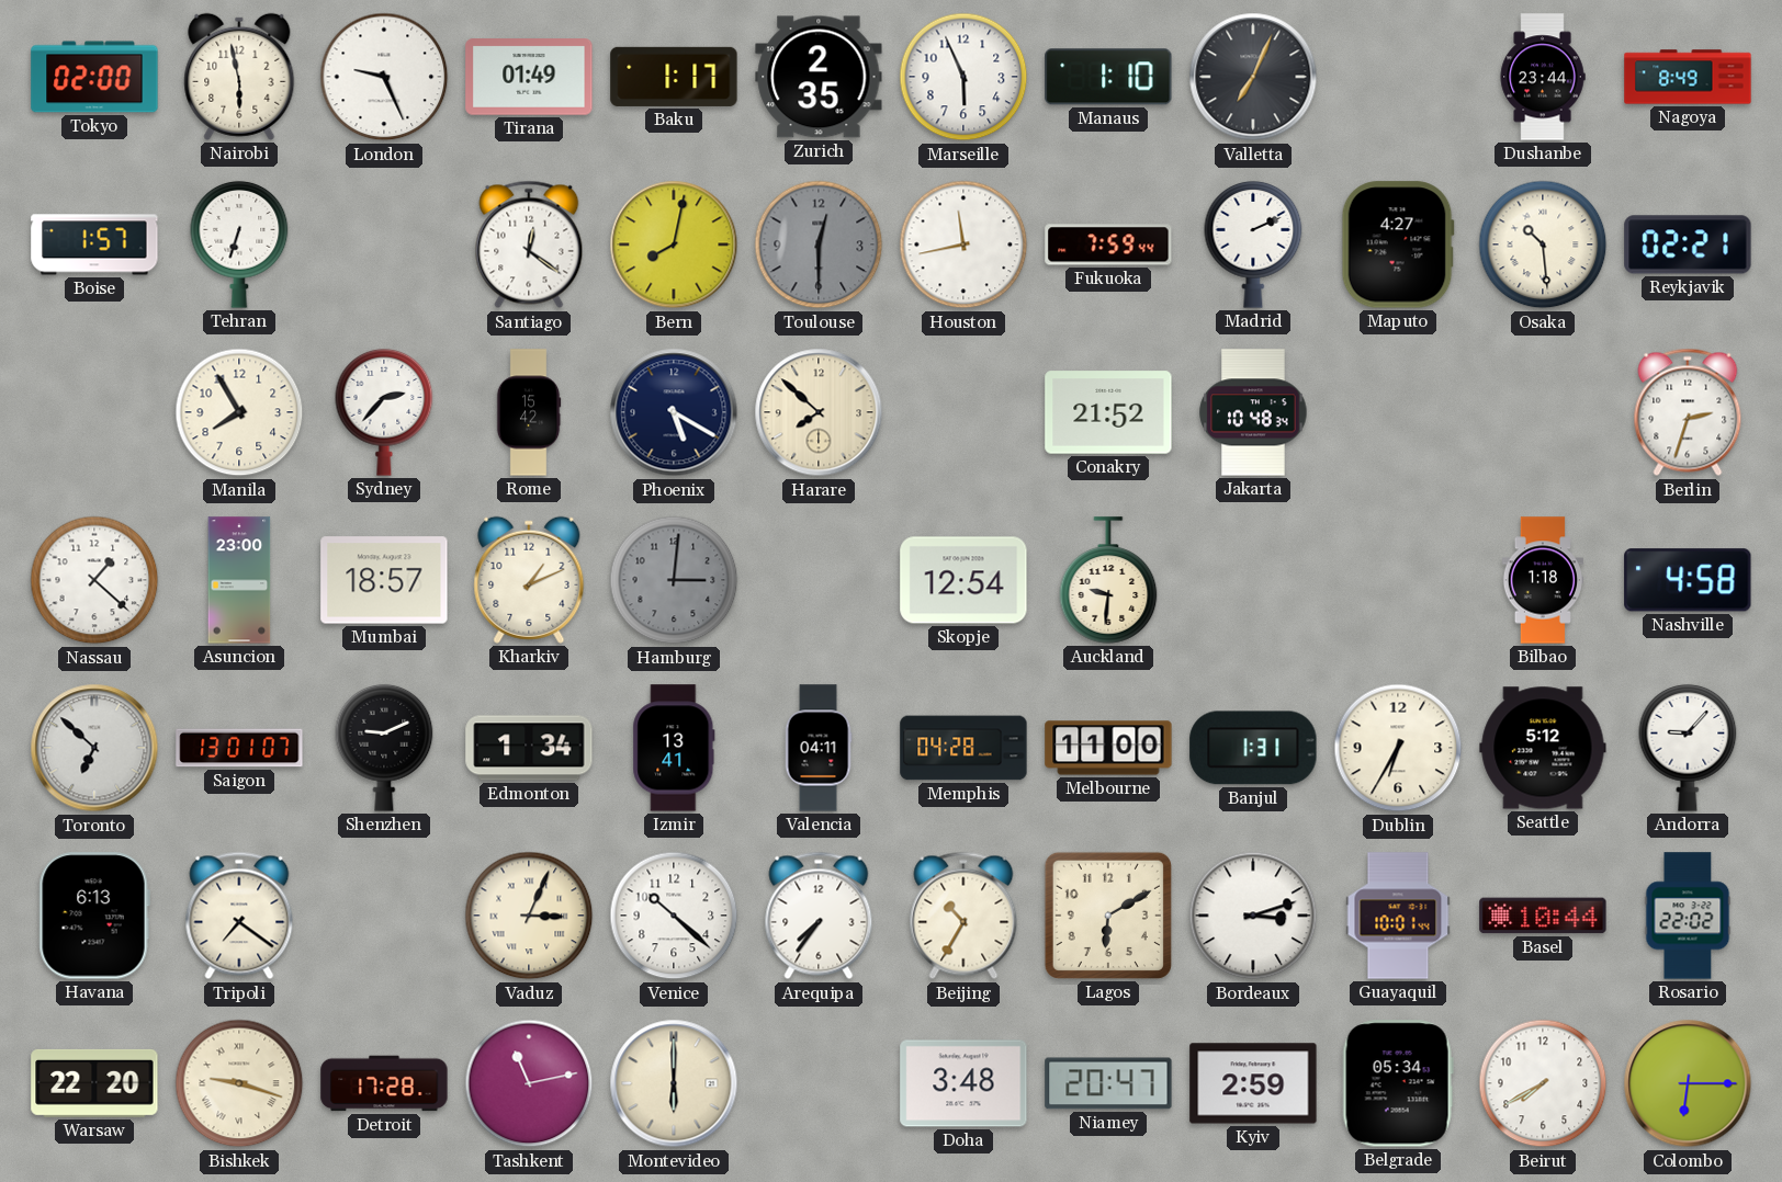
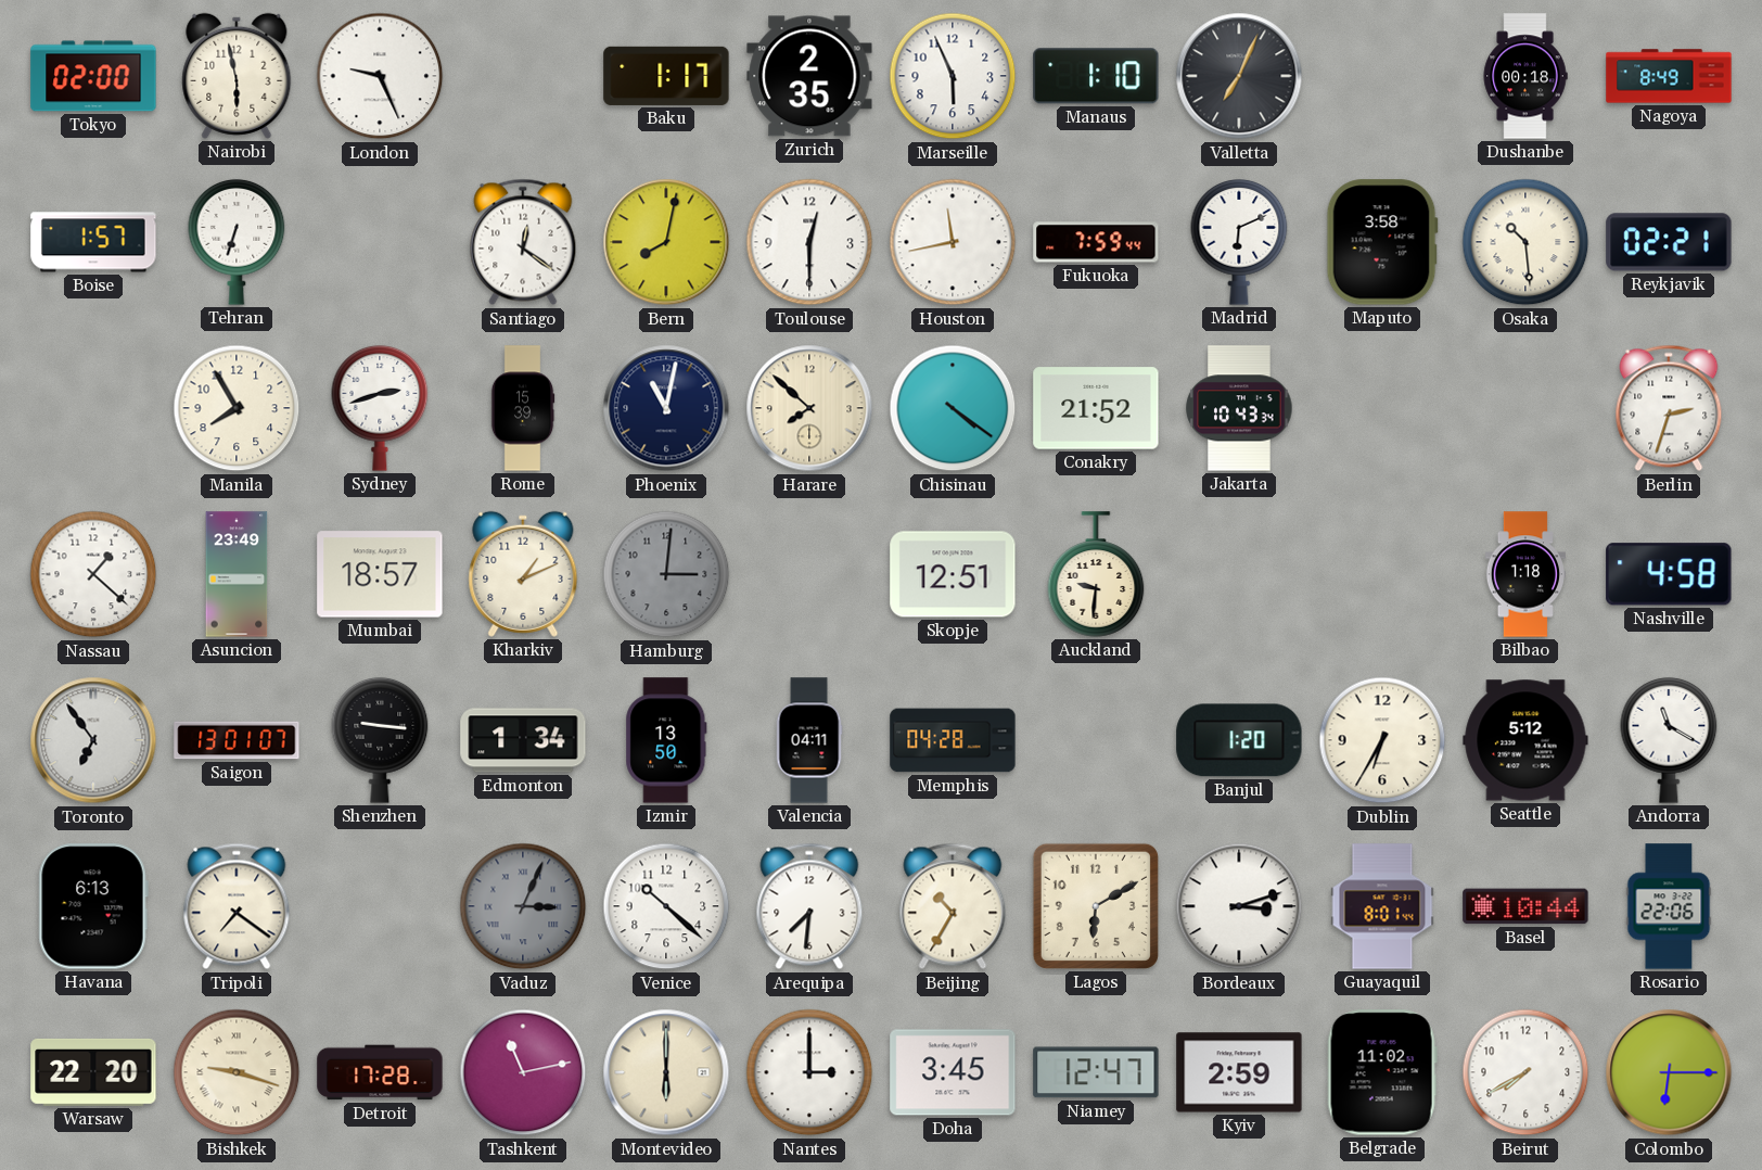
Tirana: 01:49 -> none
Dushanbe: 23:44 -> 00:18
Toulouse dial: grey -> white
Madrid: 2:11 -> 6:11
Maputo: 4:27 -> 3:58
Sydney: 2:37 -> 2:42
Rome: 15:42 -> 15:39
Phoenix: 5:20 -> 11:02
Chisinau: none -> 4:21
Jakarta: 10:48 -> 10:43
Asuncion: 23:00 -> 23:49
Skopje: 12:54 -> 12:51
Toronto: 6:52 -> 6:54
Shenzhen: 9:11 -> 9:16
Izmir: 13:41 -> 13:50
Melbourne: 11:00 -> none
Banjul: 1:31 -> 1:20
Andorra: 9:07 -> 11:20
Vaduz dial: cream -> grey
Arequipa: 7:36 -> 7:31
Guayaquil: 10:01 -> 8:01
Rosario: 22:02 -> 22:06
Nantes: none -> 3:00
Doha: 3:48 -> 3:45
Niamey: 20:47 -> 12:47
Belgrade: 05:34 -> 11:02
